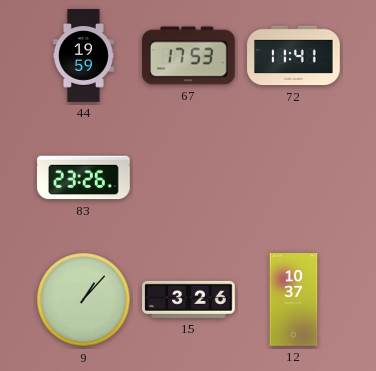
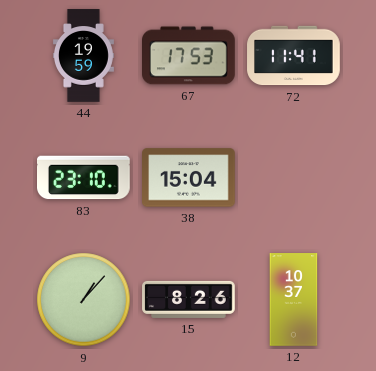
83: 23:26 -> 23:10
38: none -> 15:04
15: 3:26 -> 8:26
